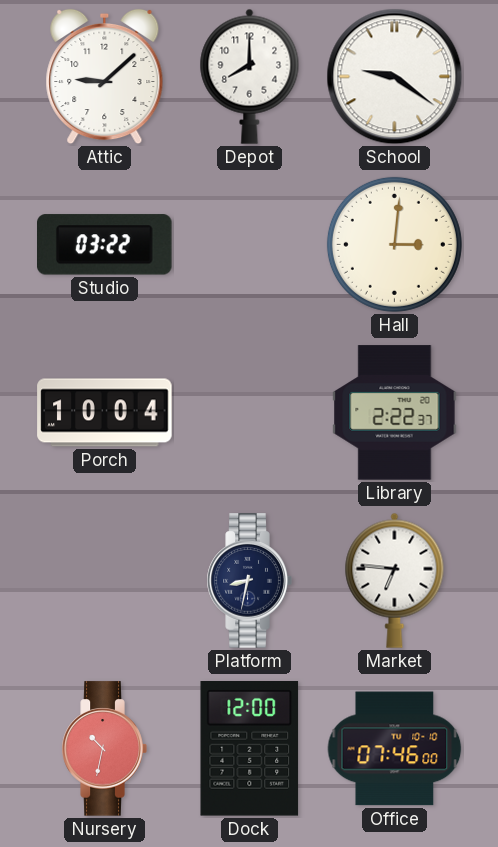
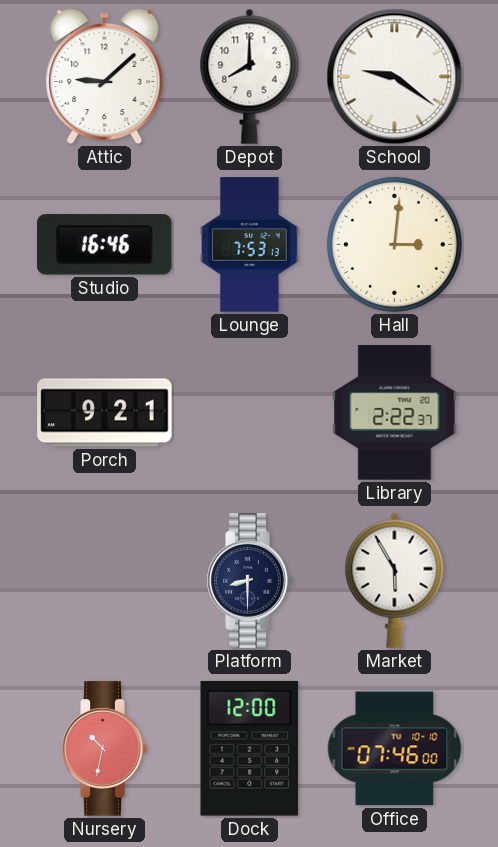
Studio: 03:22 -> 16:46
Lounge: none -> 7:53
Porch: 10:04 -> 9:21
Platform: 8:32 -> 8:30
Market: 6:46 -> 5:55
